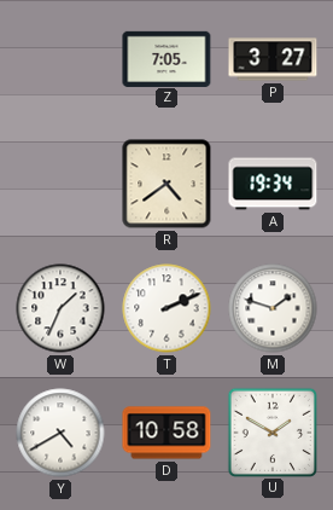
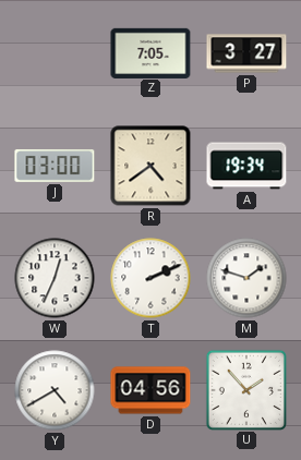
J: none -> 03:00
W: 1:34 -> 12:34
D: 10:58 -> 04:56
U: 1:50 -> 1:53
